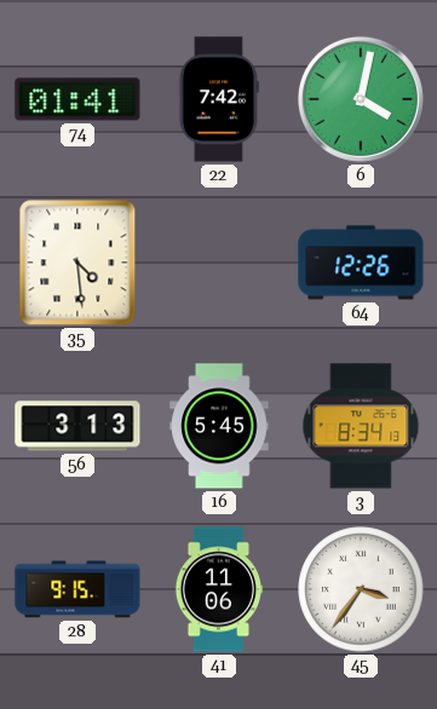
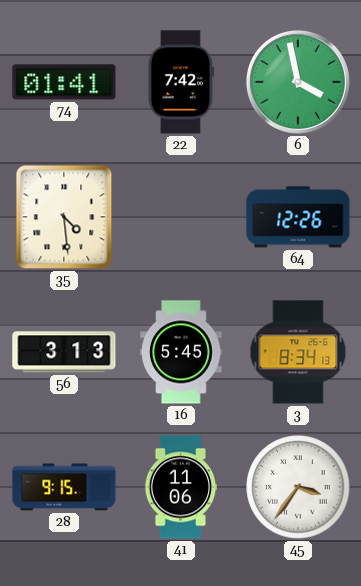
6: 4:02 -> 3:58
